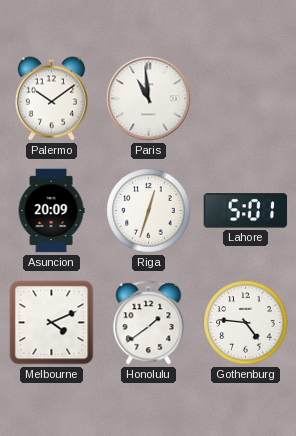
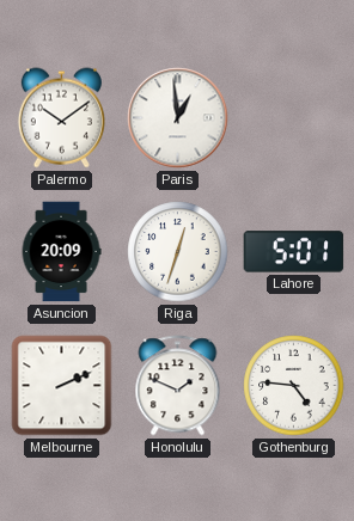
Paris: 10:59 -> 12:59
Melbourne: 4:11 -> 2:11
Honolulu: 1:39 -> 1:49
